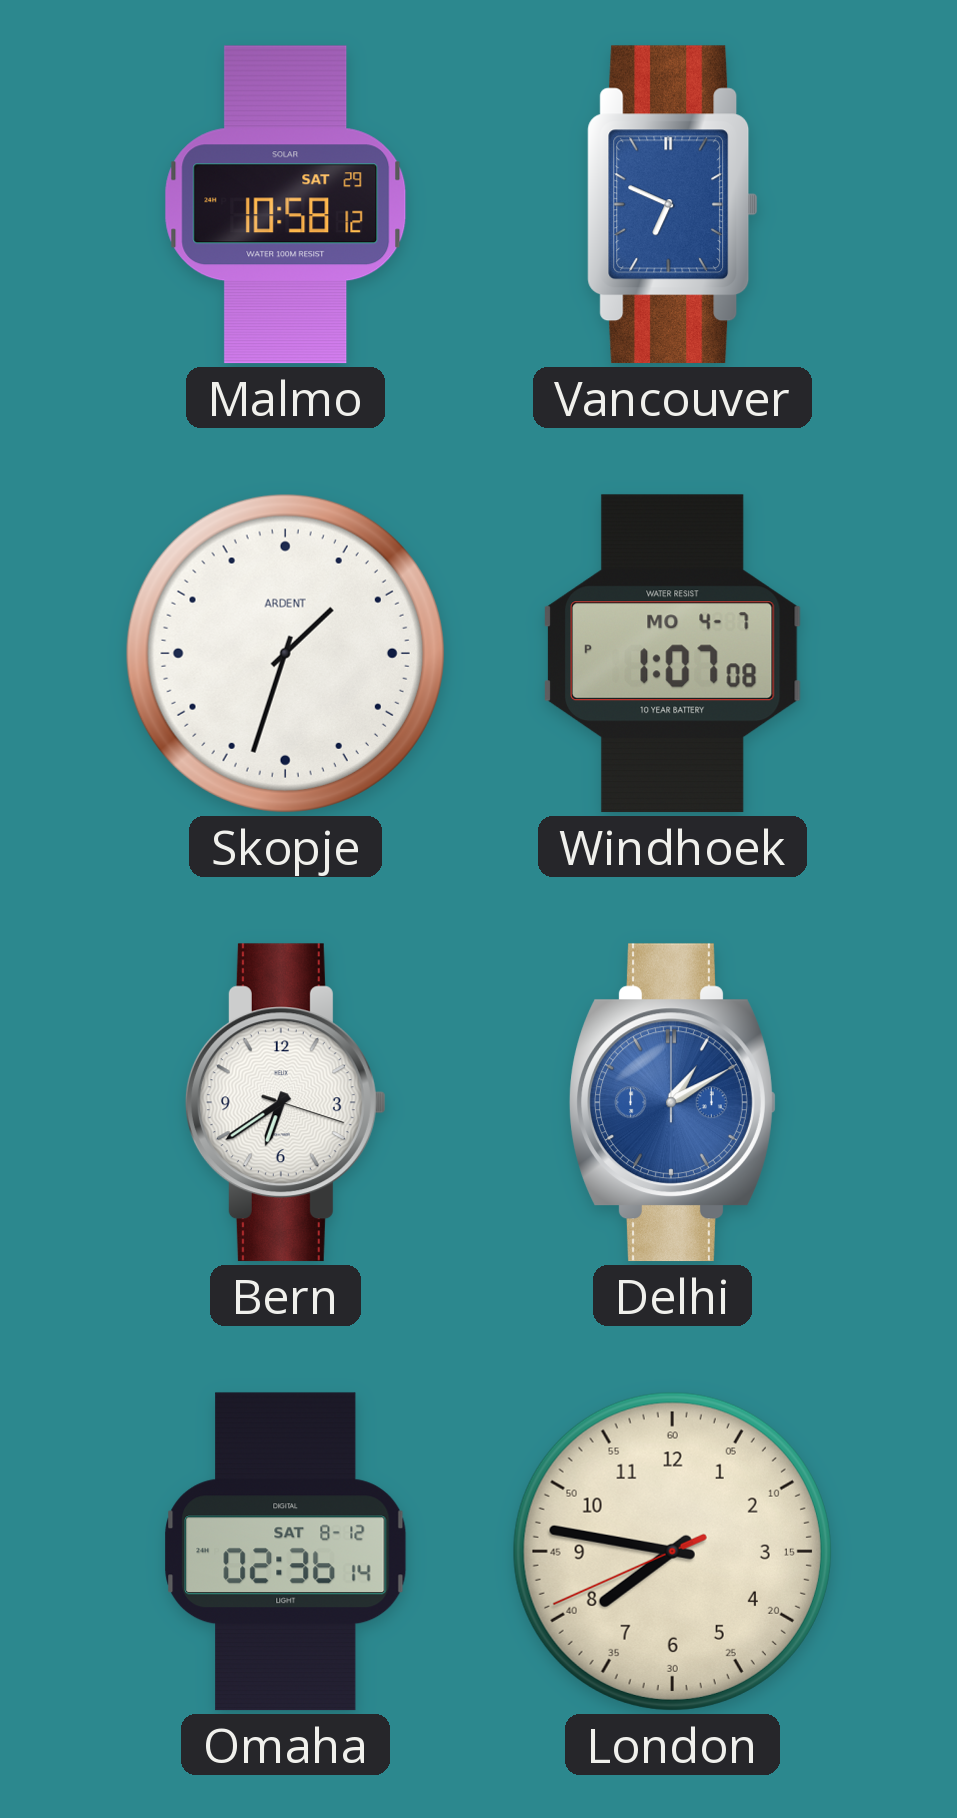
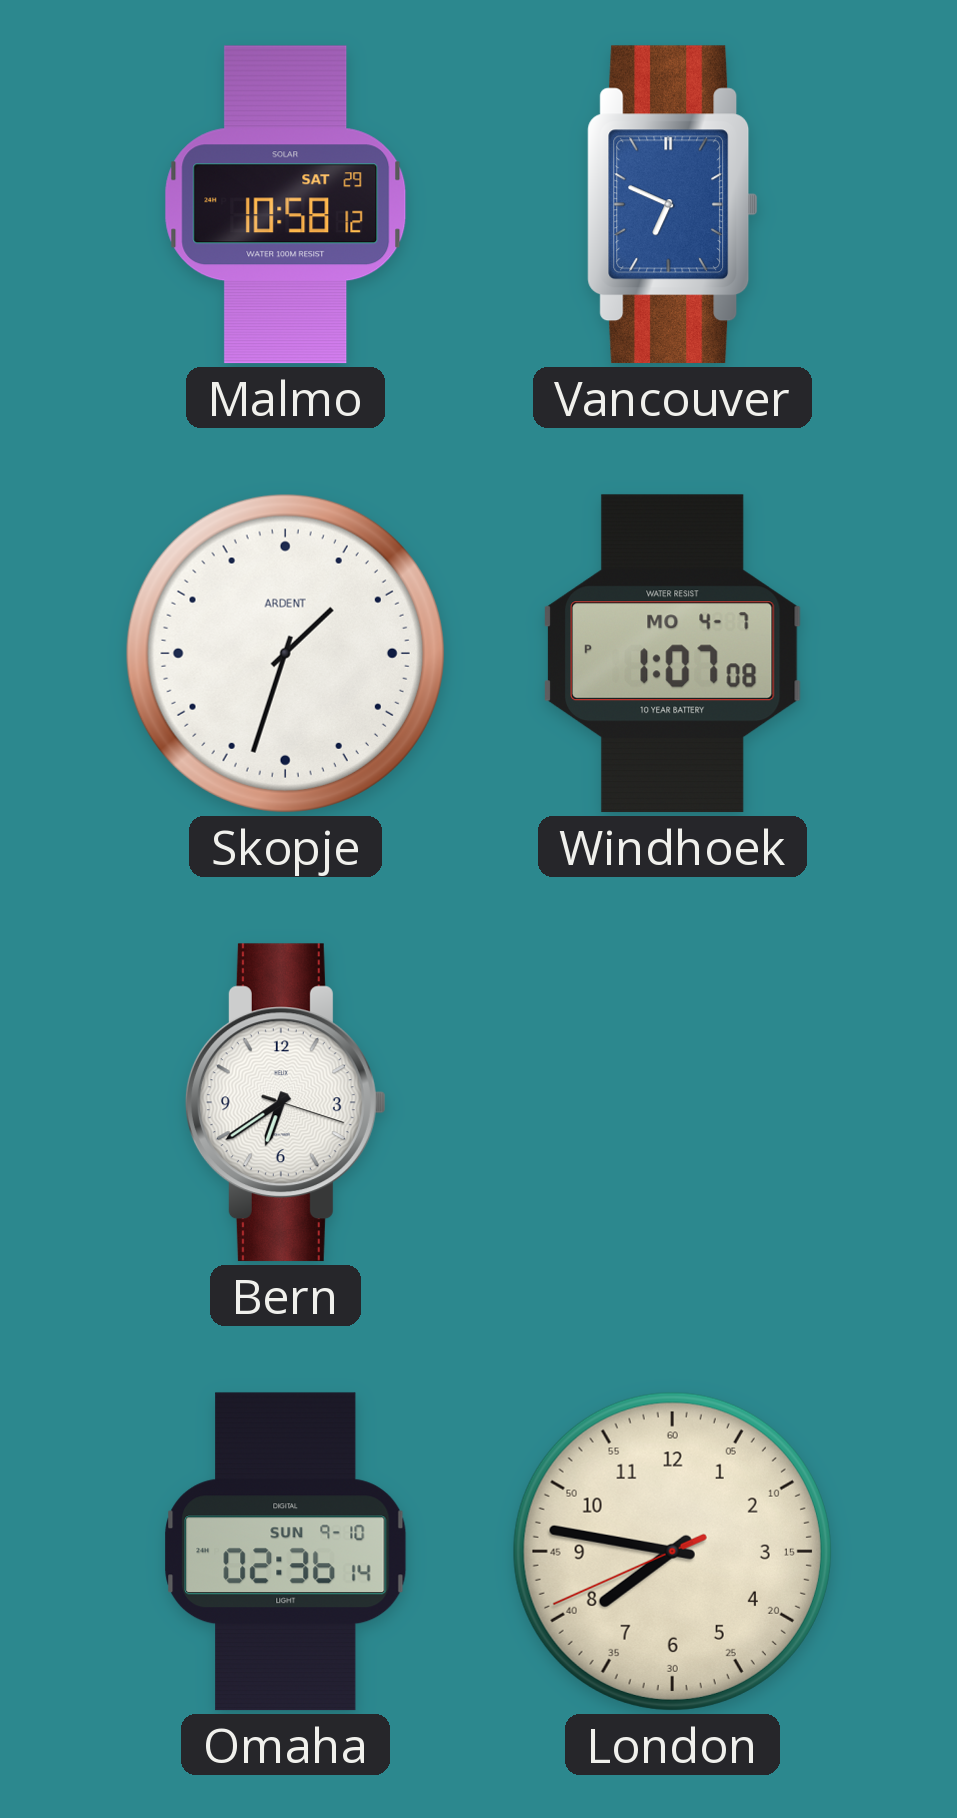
Delhi: 1:10 -> none
Omaha date: SAT 8-12 -> SUN 9-10
